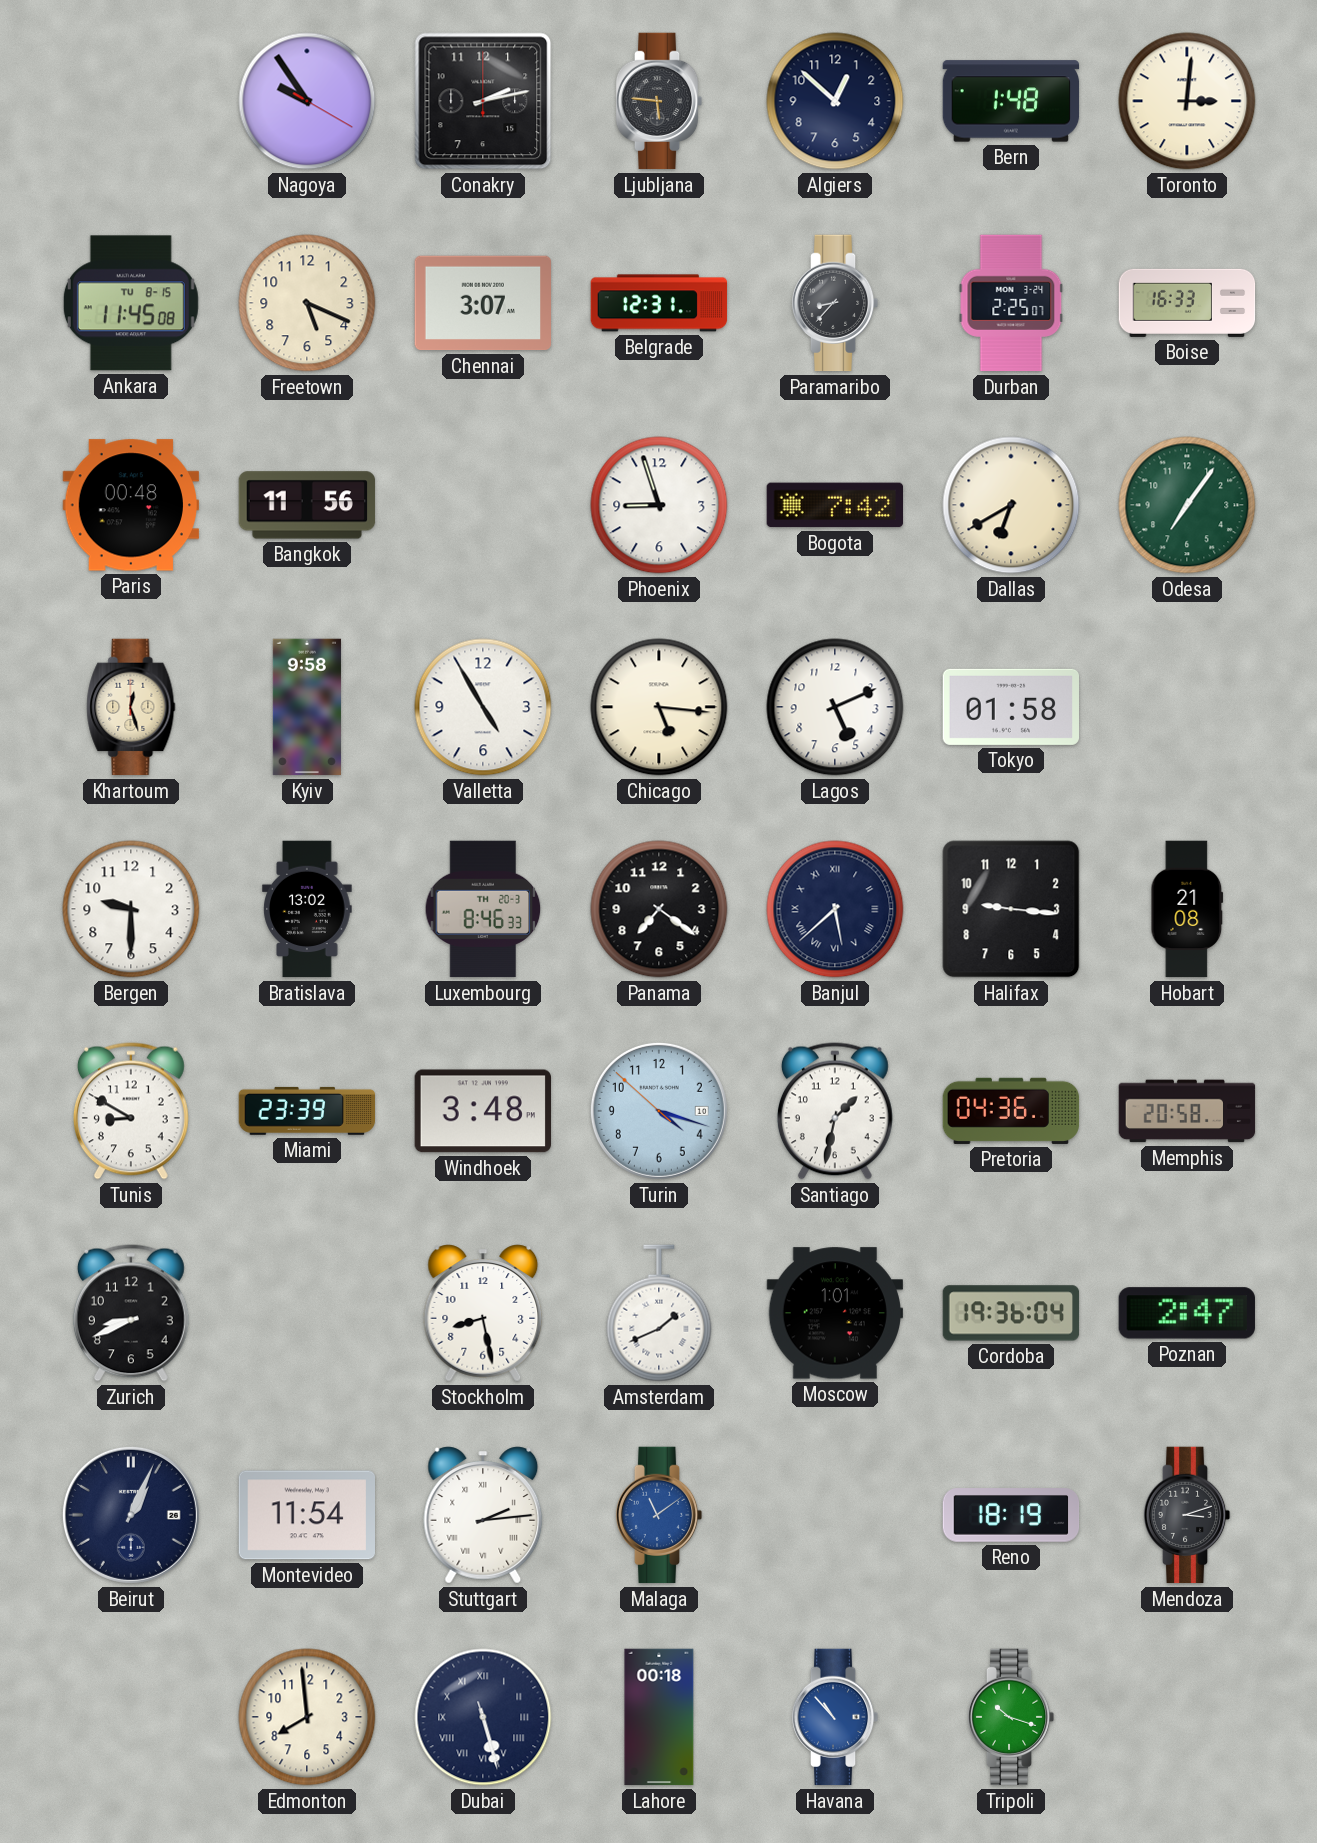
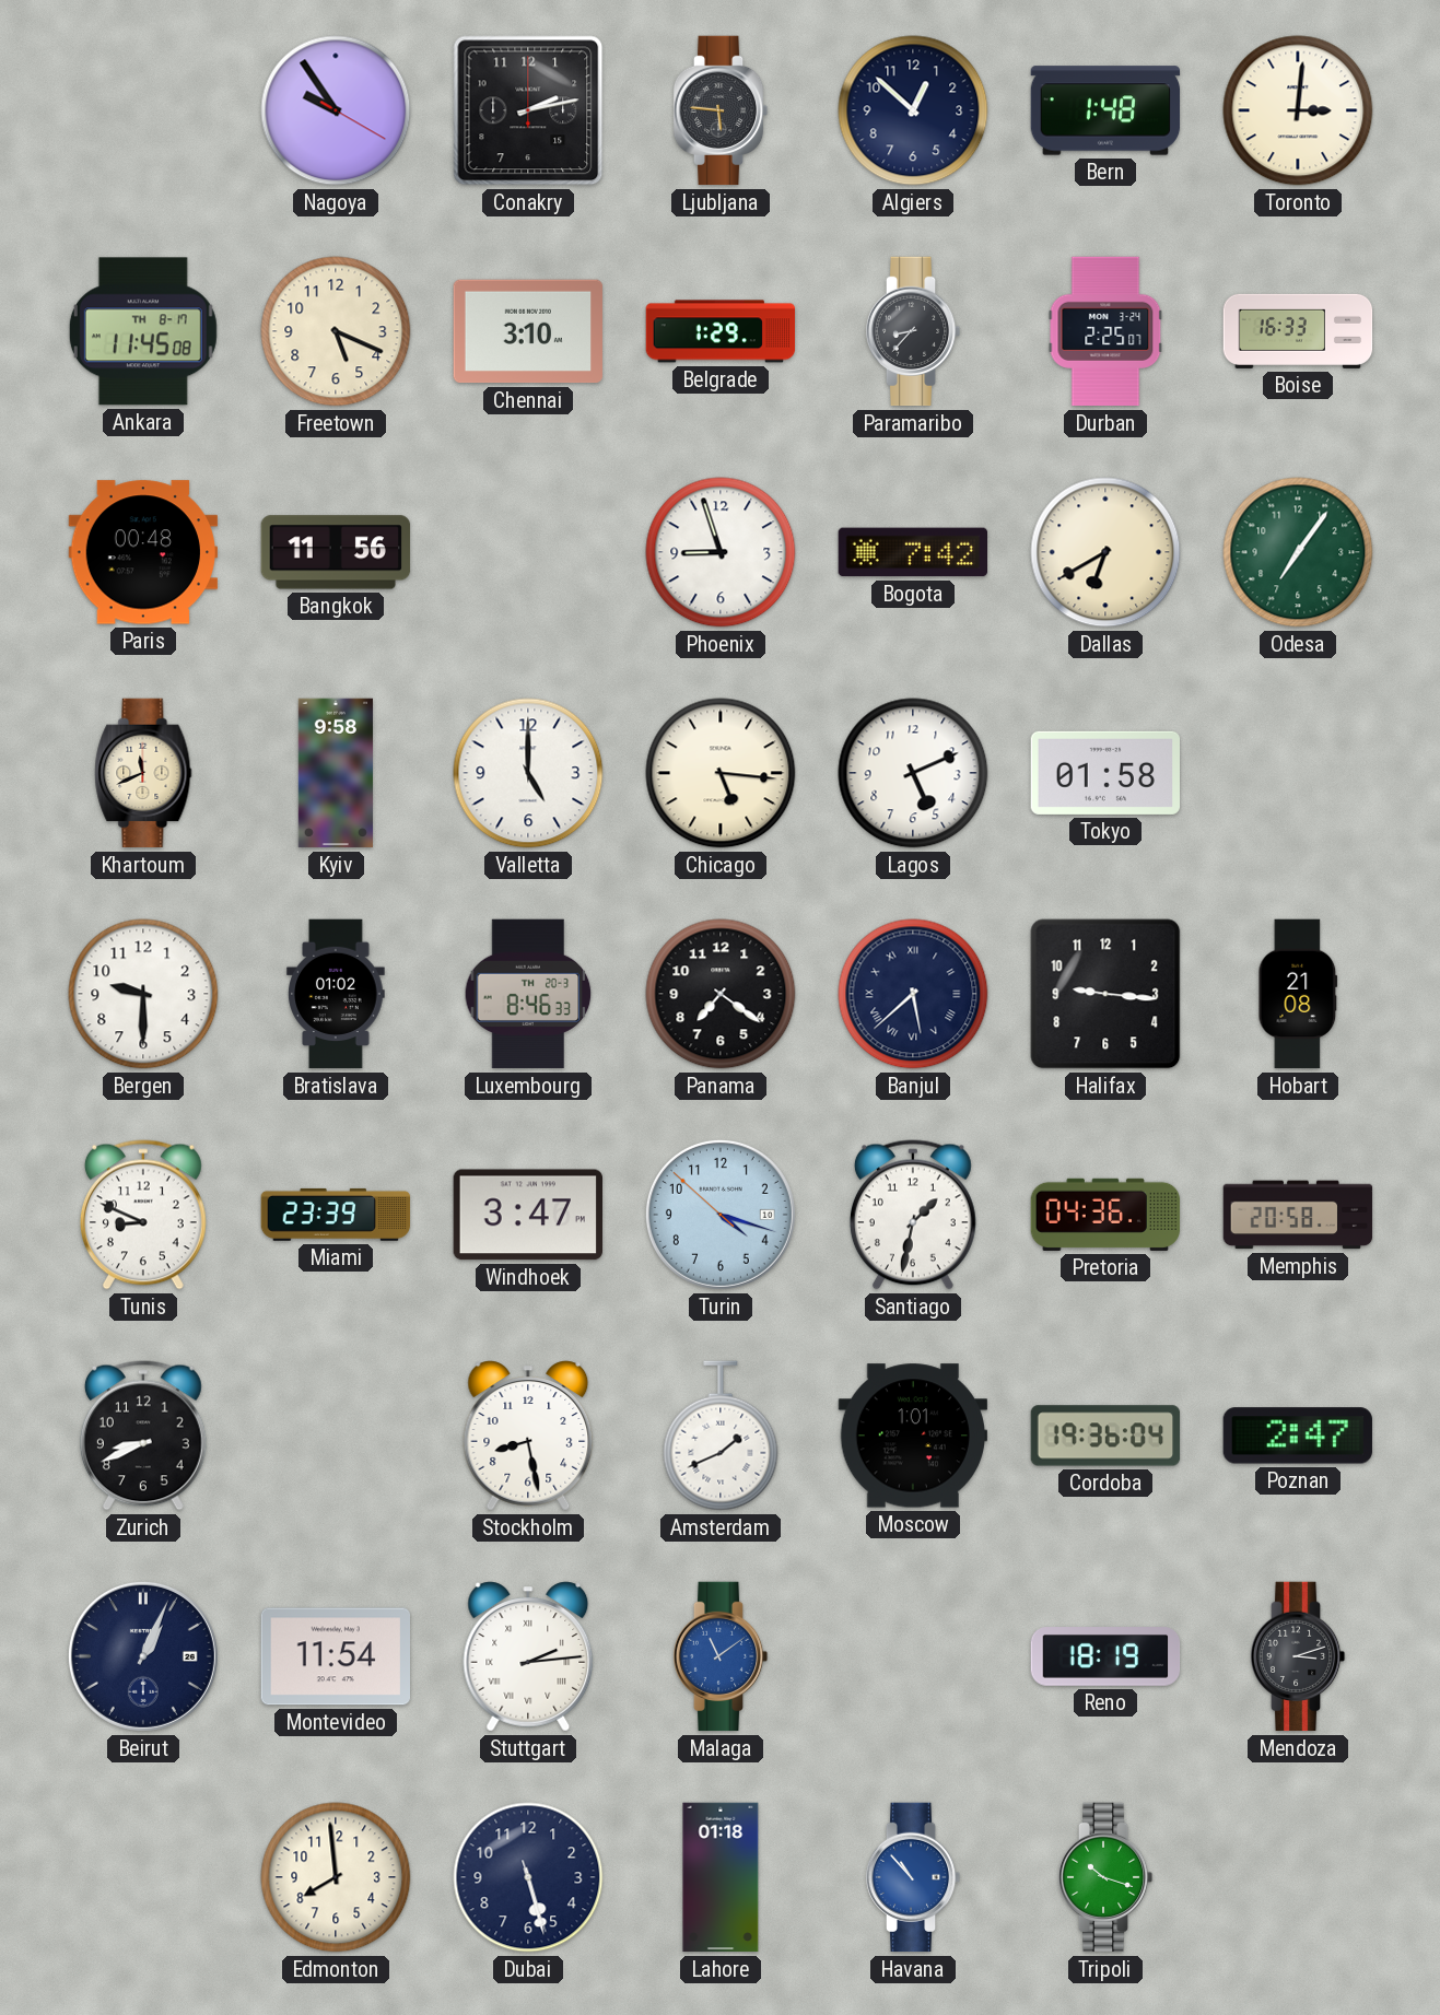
Ankara date: TU 8-15 -> TH 8-17
Chennai: 3:07 -> 3:10
Belgrade: 12:31 -> 1:29
Khartoum: 12:27 -> 11:41
Valletta: 4:55 -> 5:00
Bratislava: 13:02 -> 01:02
Tunis: 8:50 -> 8:49
Windhoek: 3:48 -> 3:47
Dubai numerals: Roman -> Arabic
Lahore: 00:18 -> 01:18
